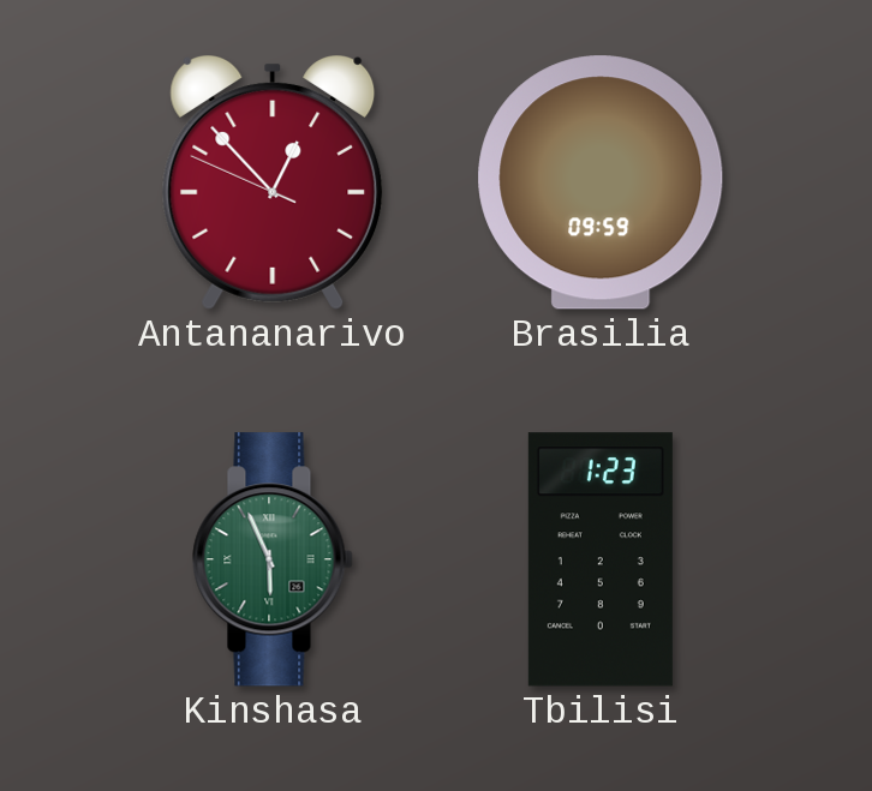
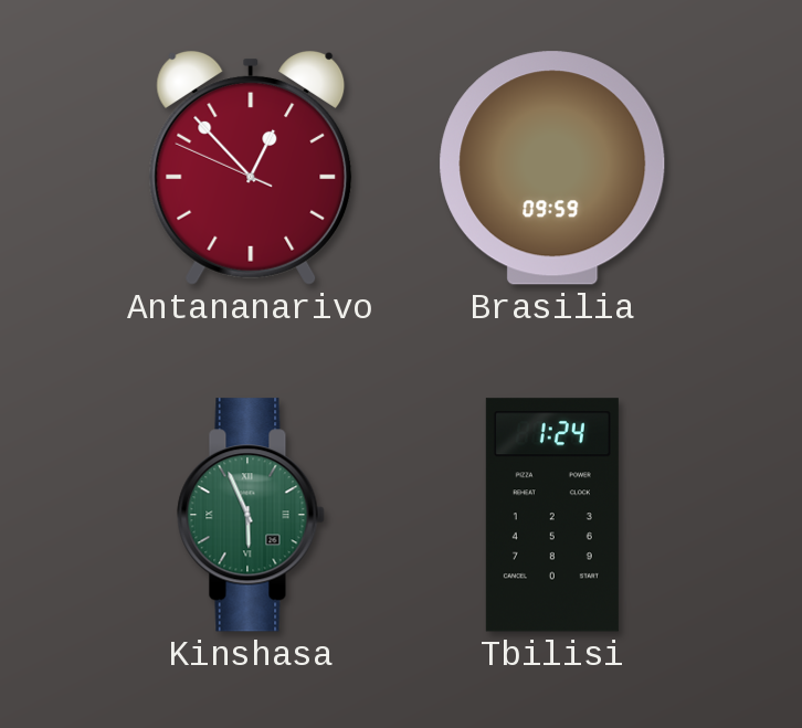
Tbilisi: 1:23 -> 1:24
